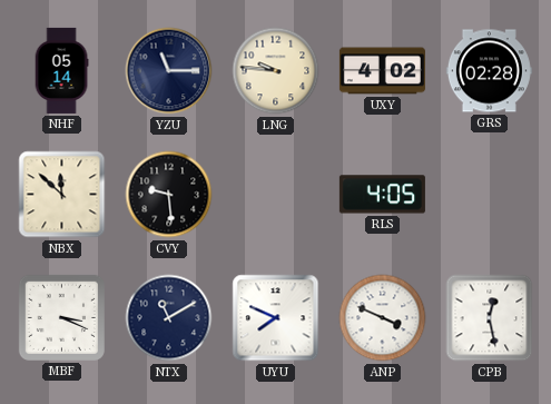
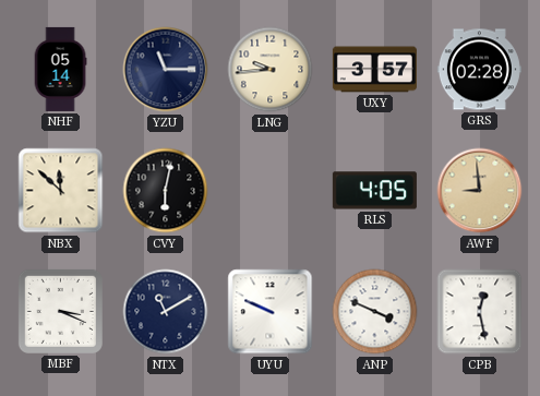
LNG: 9:46 -> 9:44
UXY: 4:02 -> 3:57
CVY: 9:29 -> 6:02
AWF: none -> 8:59
UYU: 7:49 -> 9:49
